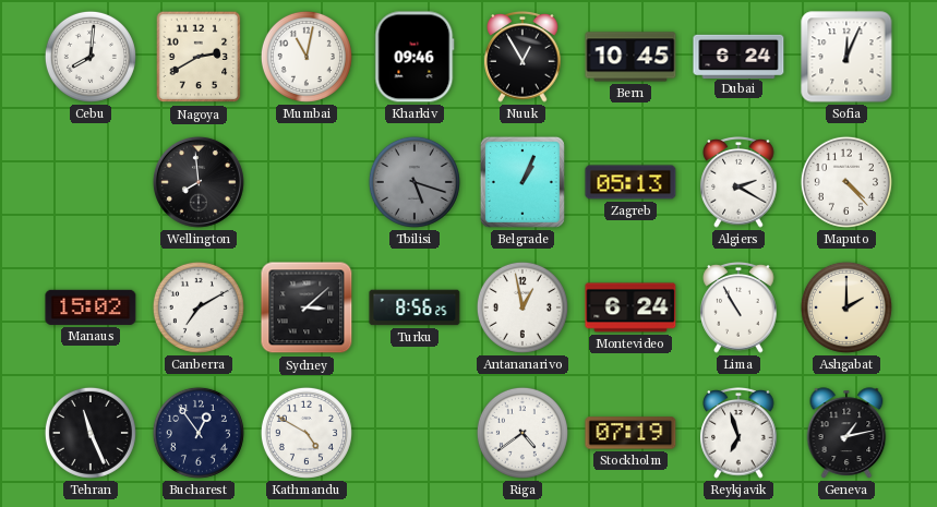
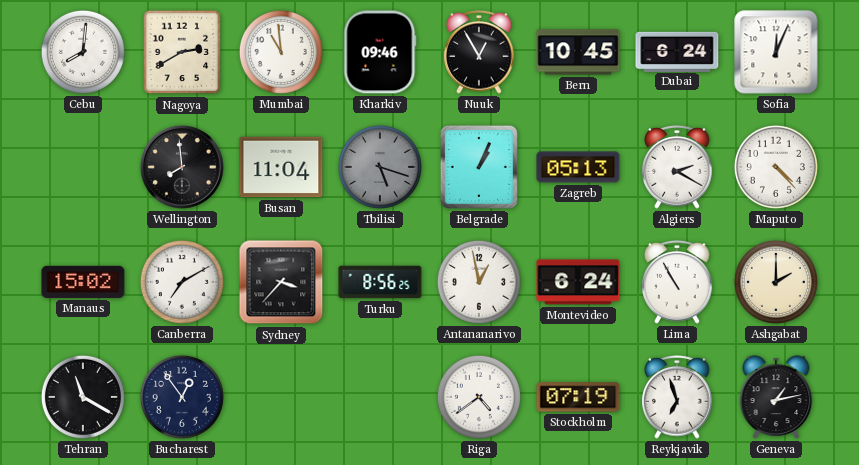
Mumbai: 11:02 -> 10:59
Busan: none -> 11:04
Sydney: 3:08 -> 3:37
Tehran: 11:26 -> 11:20
Kathmandu: 4:50 -> none
